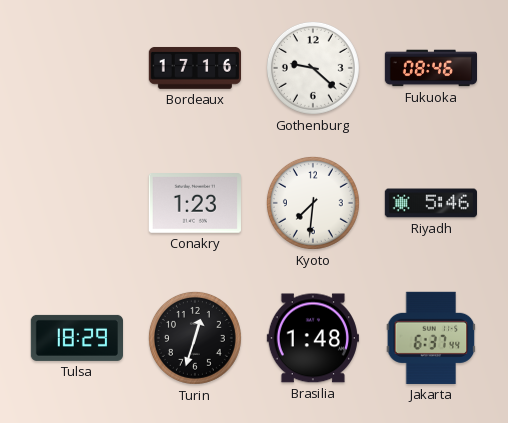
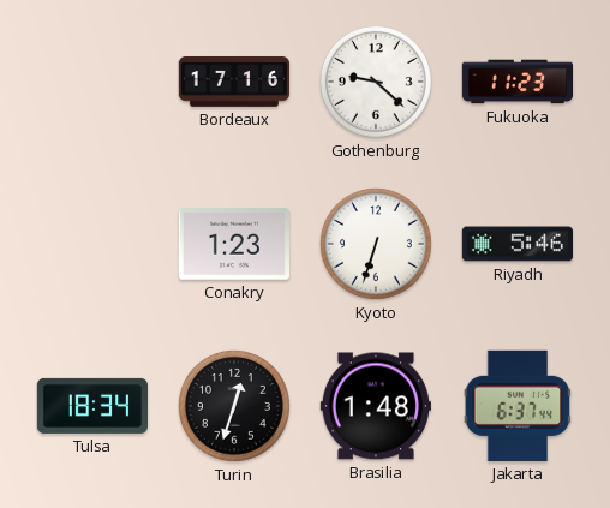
Fukuoka: 08:46 -> 11:23
Kyoto: 7:31 -> 6:33
Tulsa: 18:29 -> 18:34
